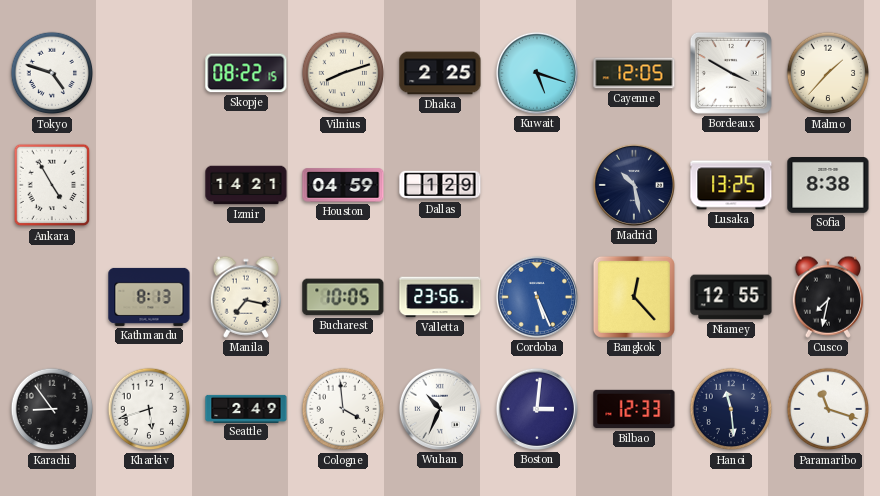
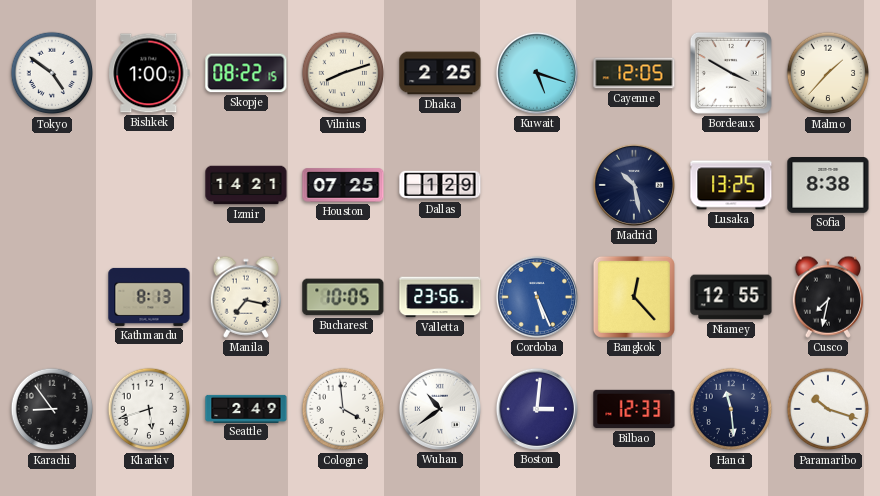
Tokyo: 4:48 -> 4:51
Bishkek: none -> 1:00
Ankara: 4:55 -> none
Houston: 04:59 -> 07:25
Wuhan: 10:34 -> 10:39
Paramaribo: 11:18 -> 10:18
